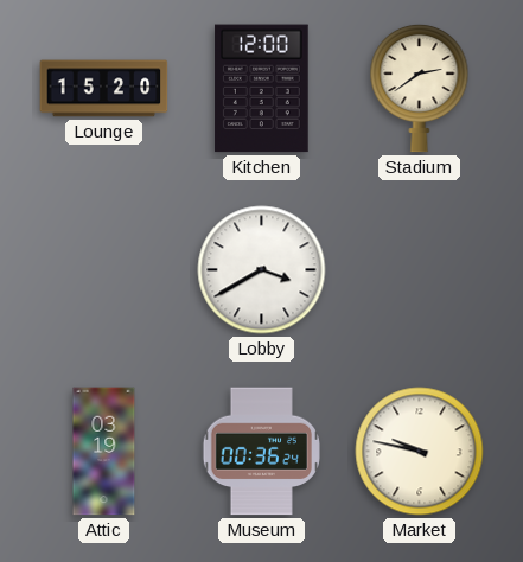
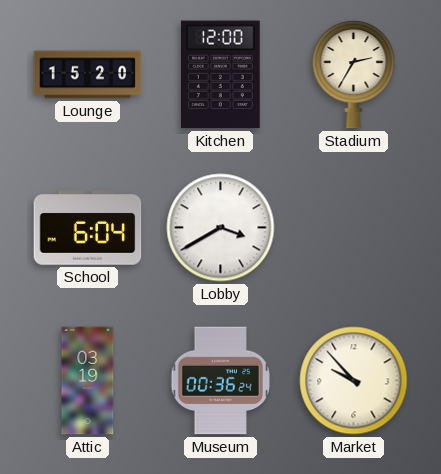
Stadium: 2:39 -> 2:35
School: none -> 6:04
Market: 9:47 -> 9:53
